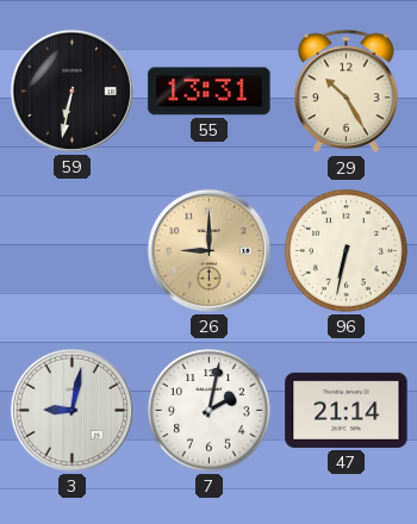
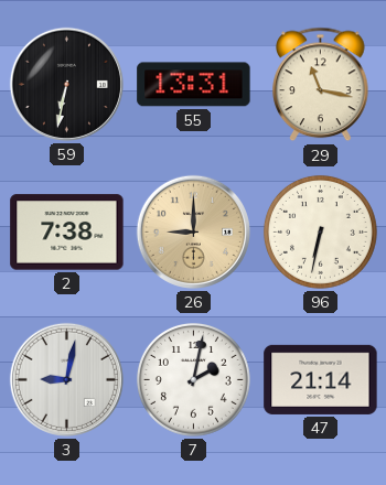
29: 10:25 -> 11:17
2: none -> 7:38
